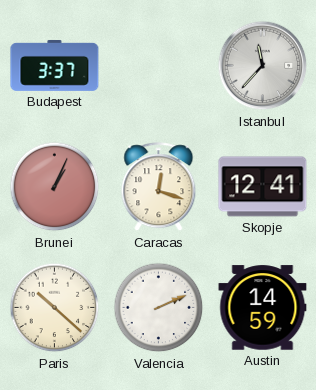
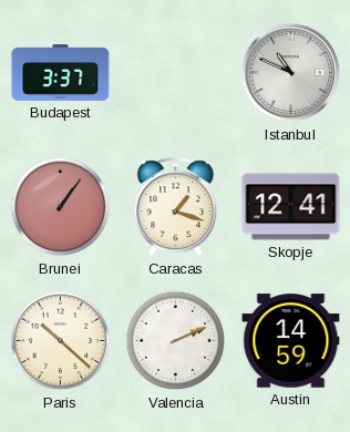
Istanbul: 11:37 -> 10:49
Brunei: 1:04 -> 1:06
Caracas: 12:18 -> 1:18
